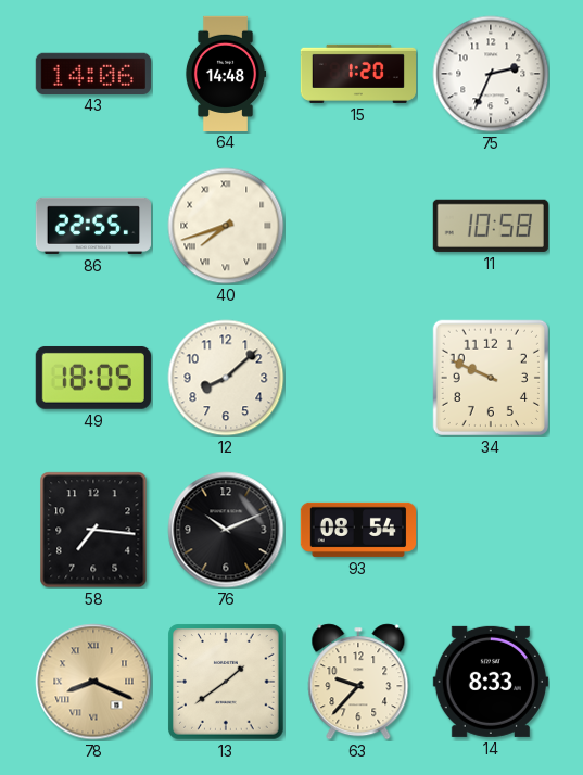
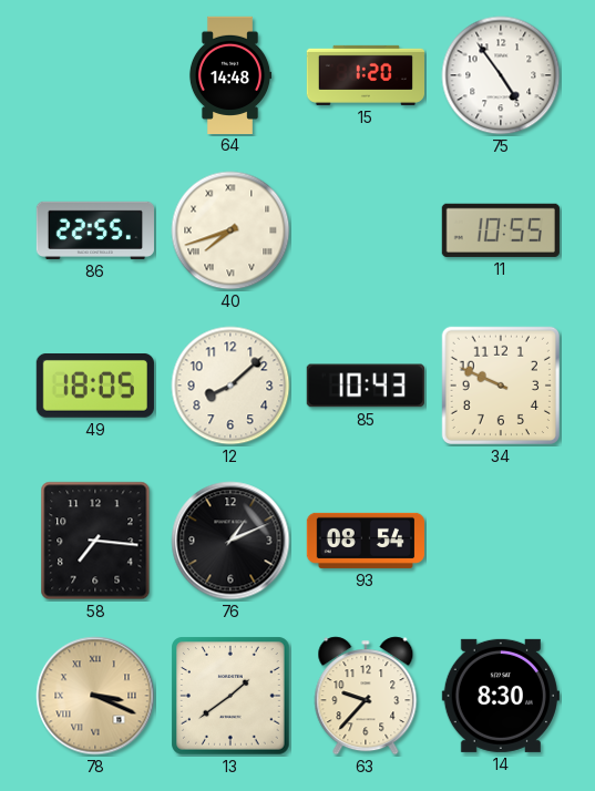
43: 14:06 -> none
75: 2:34 -> 4:54
11: 10:58 -> 10:55
85: none -> 10:43
76: 10:11 -> 1:11
78: 8:19 -> 3:19
14: 8:33 -> 8:30
